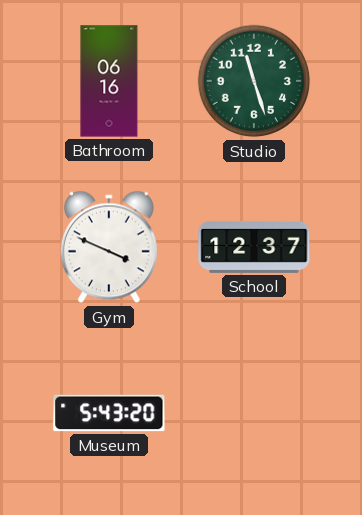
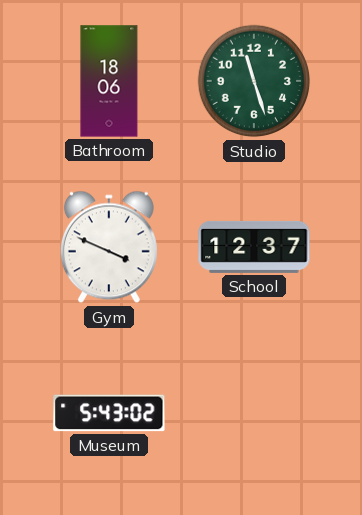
Bathroom: 06:16 -> 18:06
Museum: 5:43:20 -> 5:43:02
